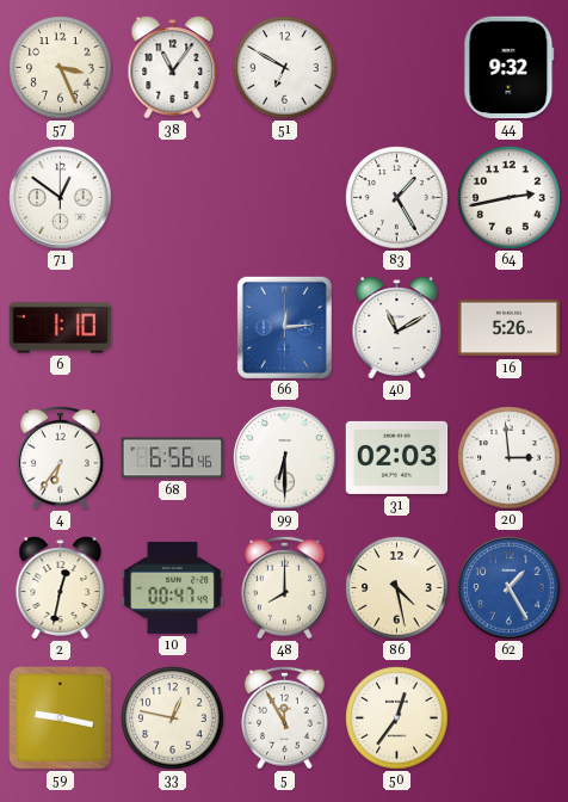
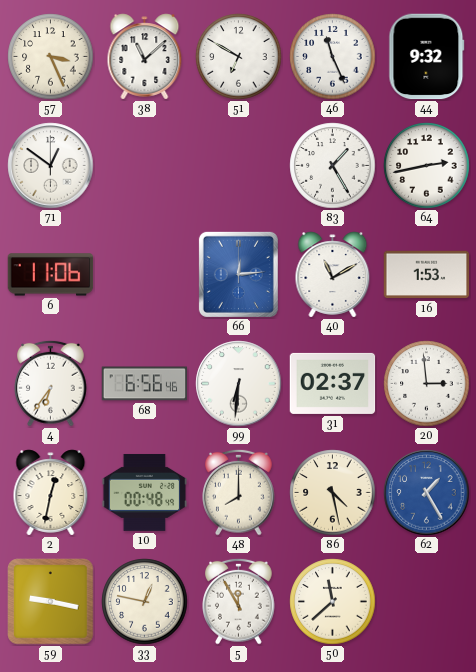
38: 11:06 -> 11:08
46: none -> 11:26
6: 1:10 -> 11:06
16: 5:26 -> 1:53
99: 6:30 -> 6:31
31: 02:03 -> 02:37
10: 00:47 -> 00:48
50: 12:36 -> 11:38
